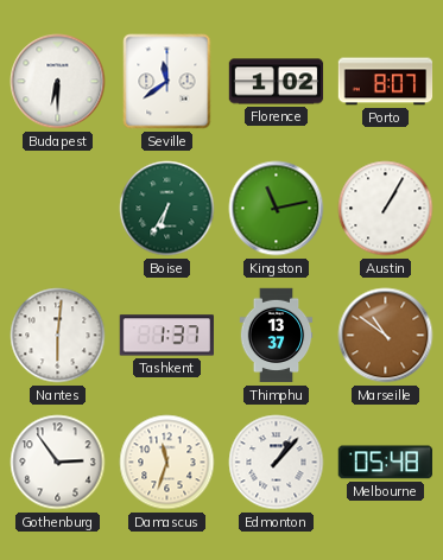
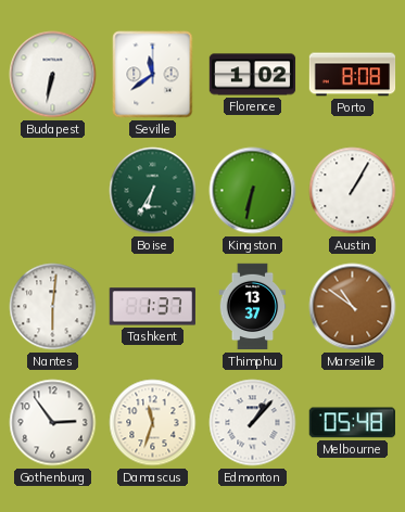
Budapest: 6:30 -> 6:32
Porto: 8:07 -> 8:08
Kingston: 11:13 -> 6:32
